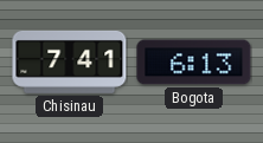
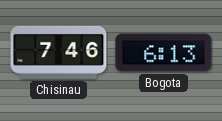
Chisinau: 7:41 -> 7:46
